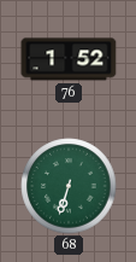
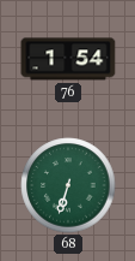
76: 1:52 -> 1:54
